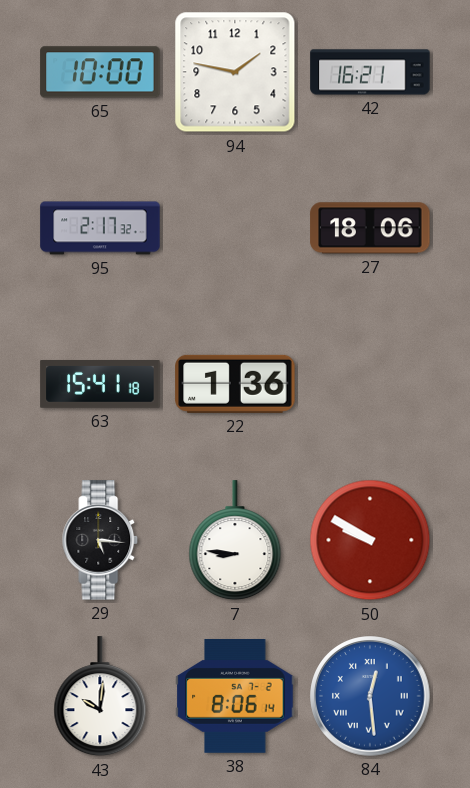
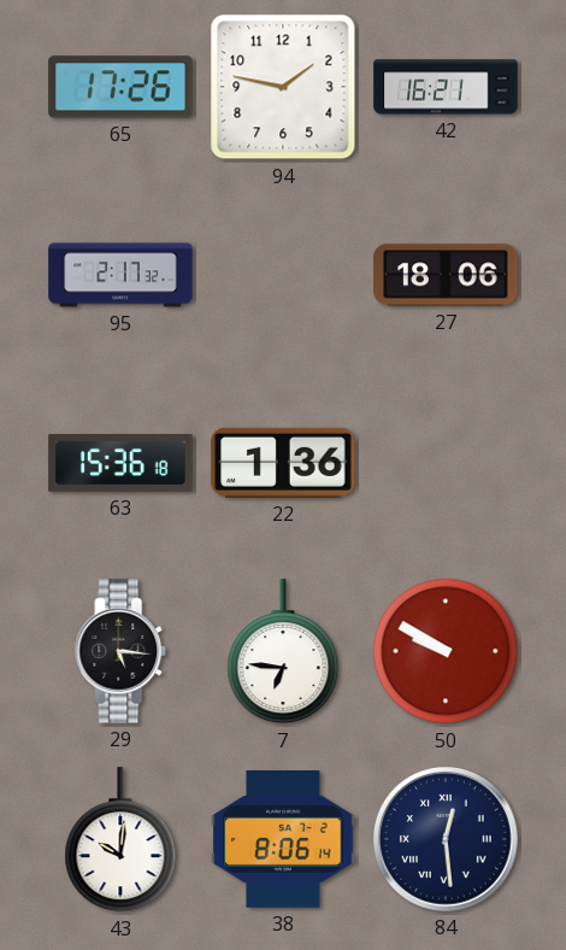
65: 10:00 -> 17:26
63: 15:41 -> 15:36
7: 8:46 -> 6:46
84 dial: blue -> navy
